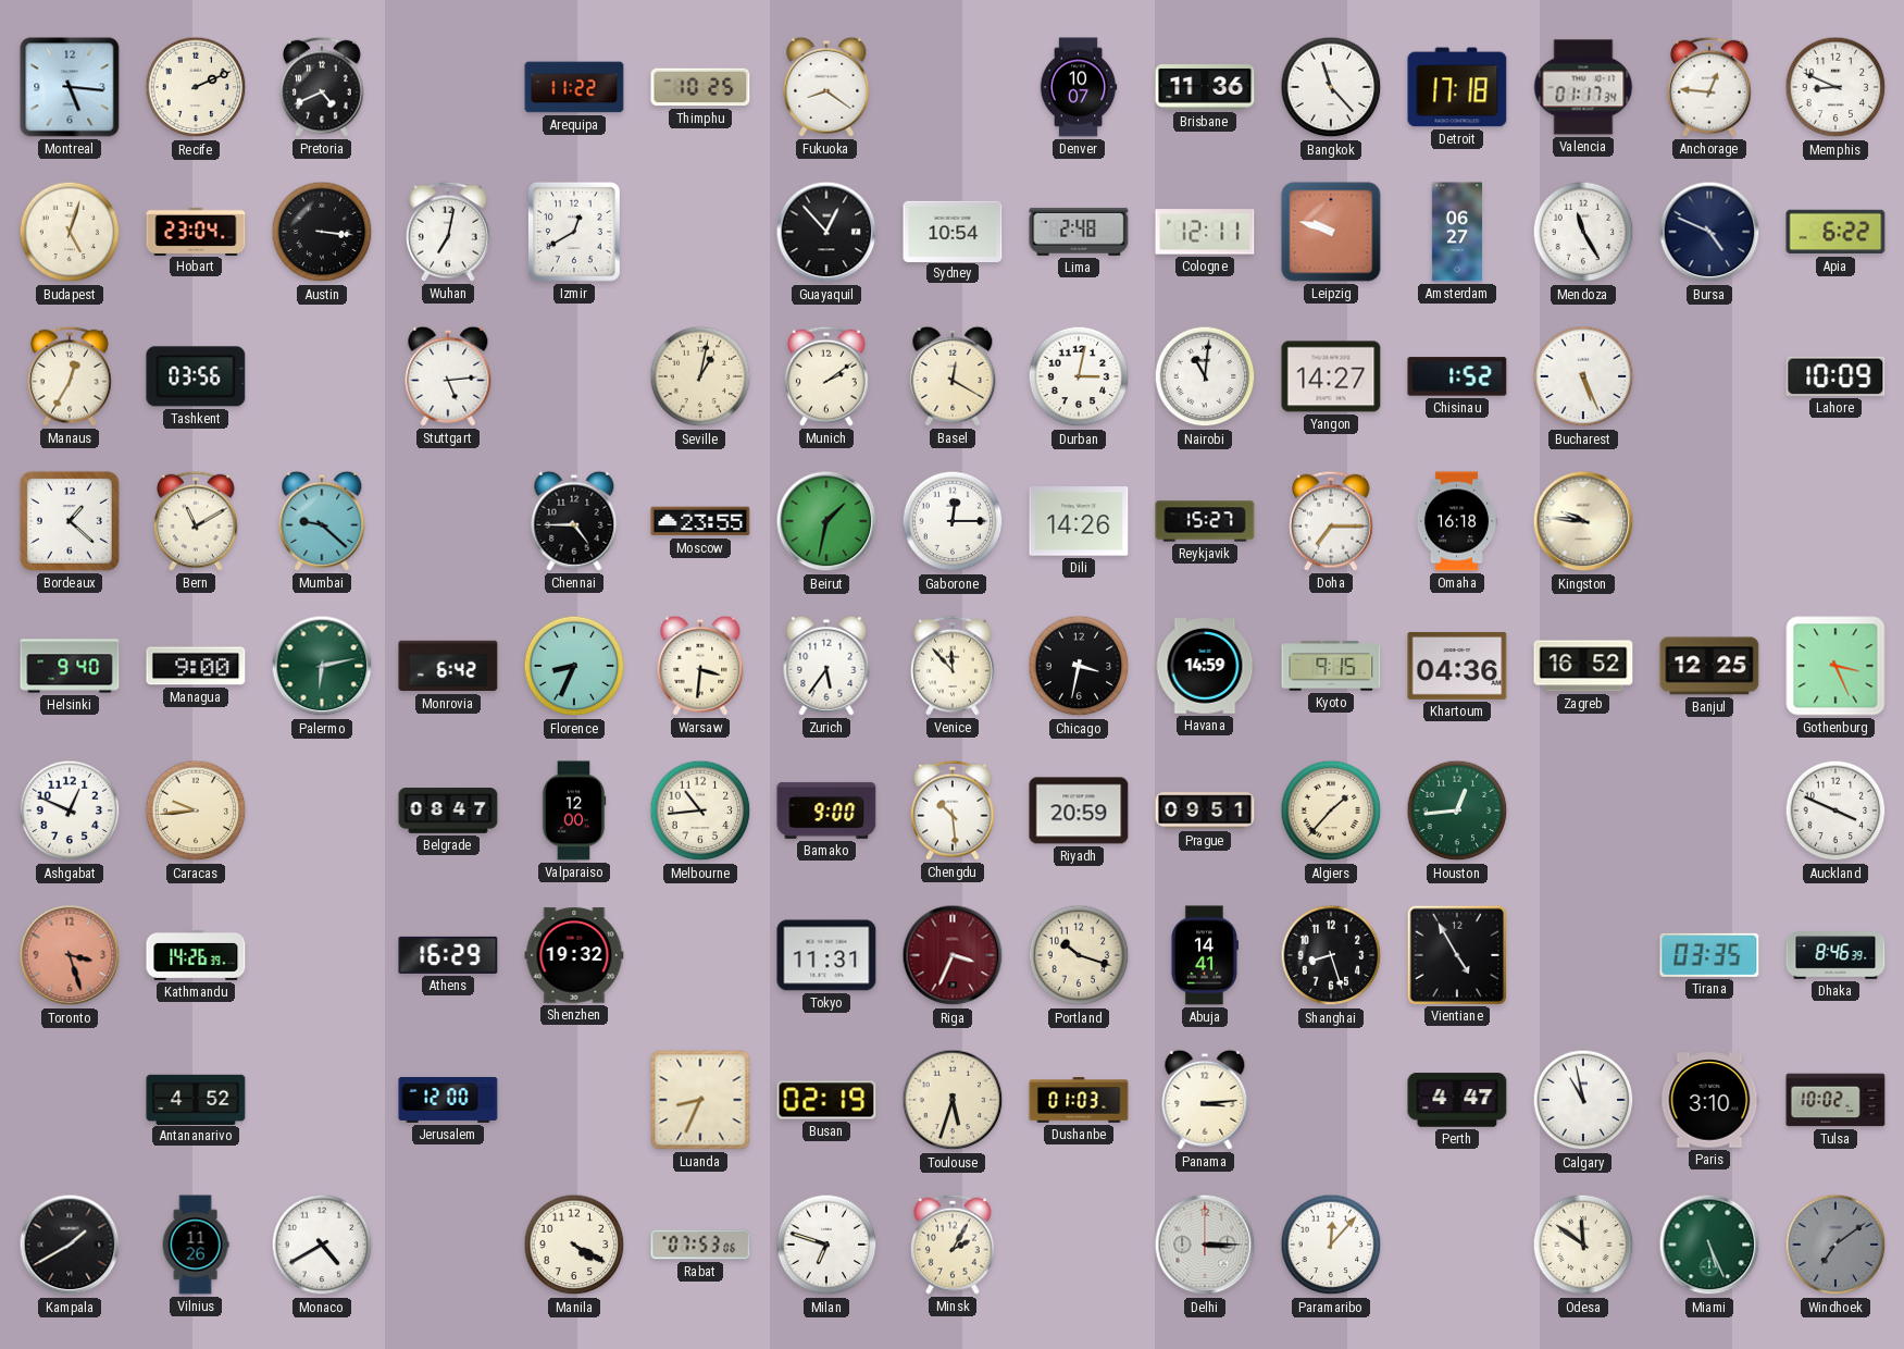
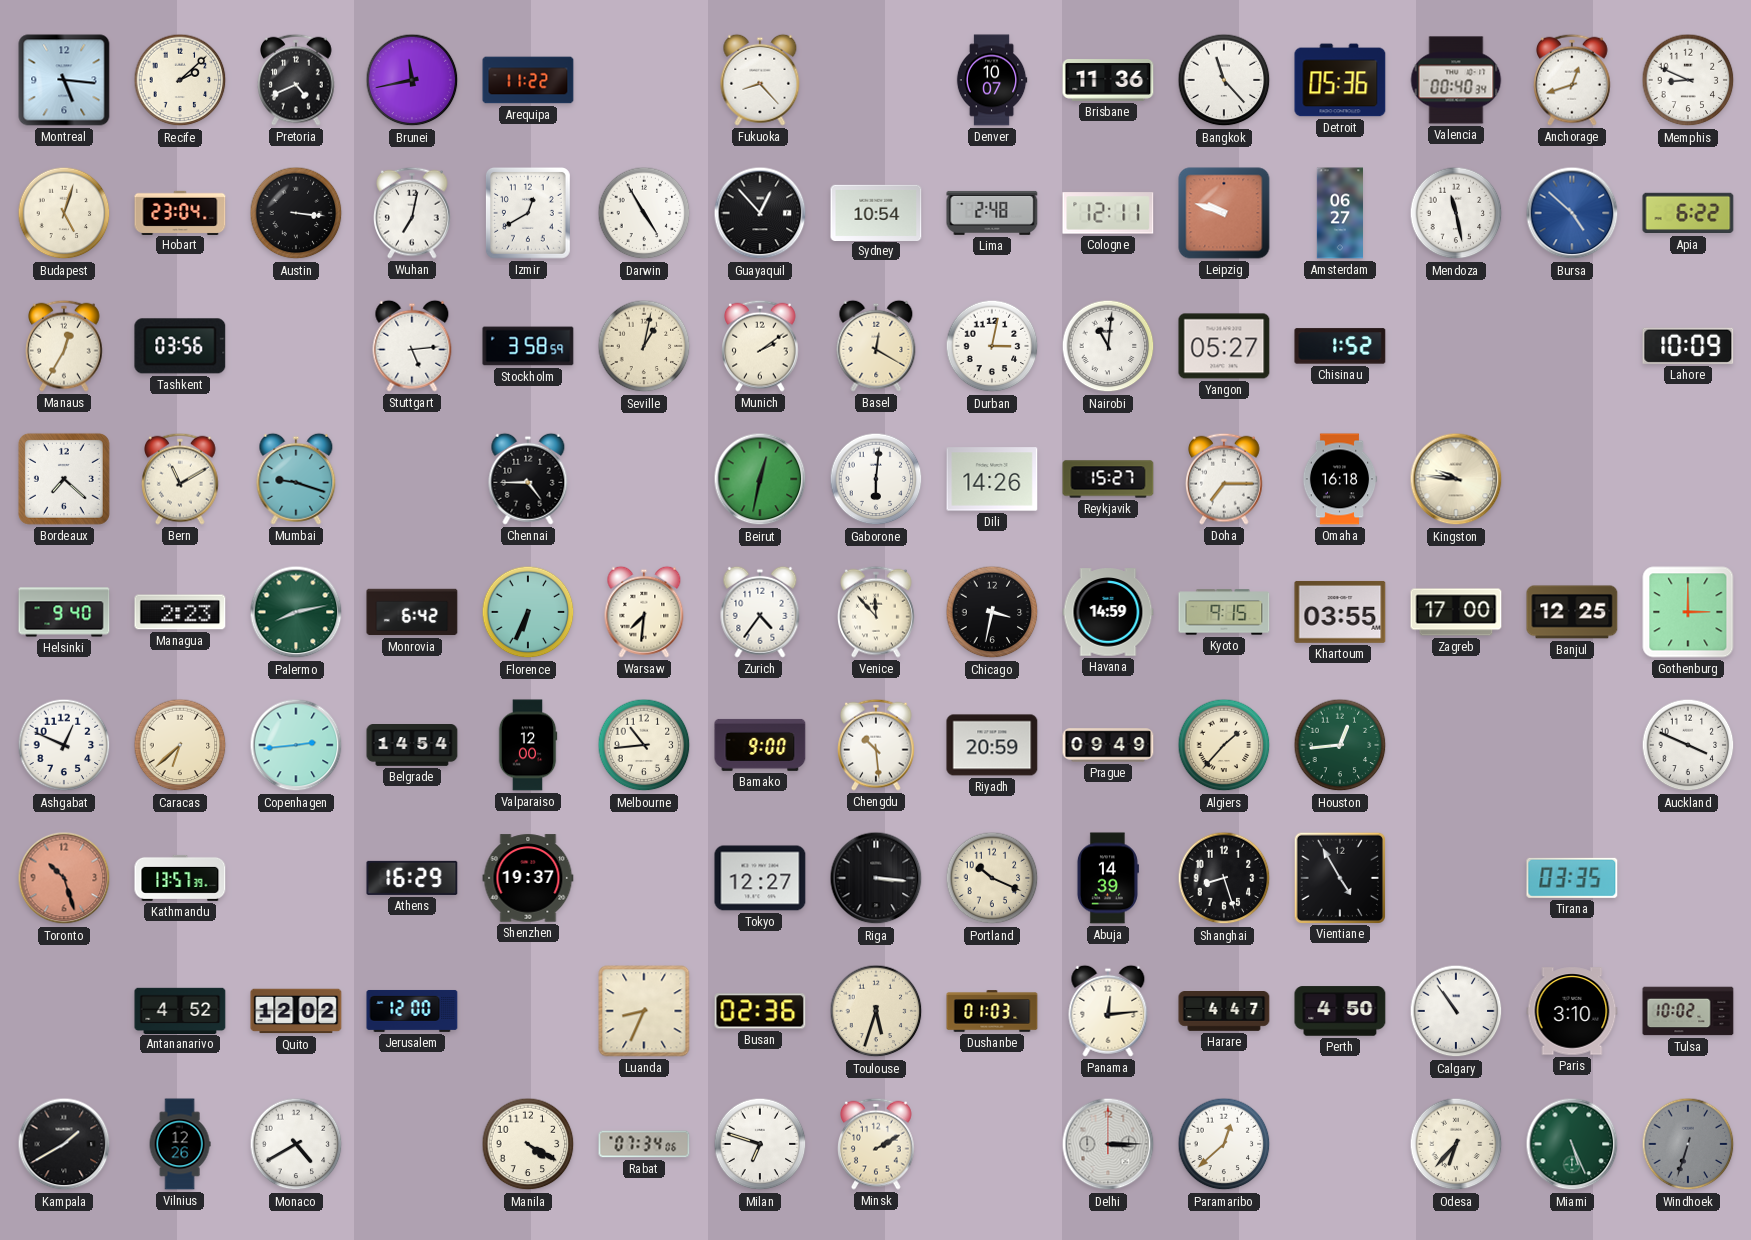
Recife: 2:11 -> 2:08
Brunei: none -> 11:43
Thimphu: 10:25 -> none
Fukuoka: 8:21 -> 8:23
Detroit: 17:18 -> 05:36
Valencia: 01:17 -> 00:40
Anchorage: 12:46 -> 12:42
Darwin: none -> 4:55
Mendoza: 11:25 -> 11:28
Bursa: 4:49 -> 4:52
Bursa dial: navy -> blue
Stockholm: none -> 3:58
Yangon: 14:27 -> 05:27
Bucharest: 5:26 -> none
Bordeaux: 1:22 -> 7:22
Mumbai: 9:22 -> 9:18
Moscow: 23:55 -> none
Beirut: 1:32 -> 12:32
Gaborone: 12:15 -> 6:01
Managua: 9:00 -> 2:23
Palermo: 6:13 -> 8:13
Florence: 8:34 -> 6:34
Warsaw: 3:31 -> 7:31
Zurich: 5:36 -> 4:36
Khartoum: 04:36 -> 03:55
Zagreb: 16:52 -> 17:00
Gothenburg: 3:26 -> 3:00
Caracas: 9:44 -> 6:38
Copenhagen: none -> 2:44
Belgrade: 08:47 -> 14:54
Prague: 09:51 -> 09:49
Toronto: 3:27 -> 10:27
Kathmandu: 14:26 -> 13:57
Shenzhen: 19:32 -> 19:37
Tokyo: 11:31 -> 12:27
Riga: 3:34 -> 3:16
Riga dial: burgundy -> black
Portland: 10:18 -> 10:19
Abuja: 14:41 -> 14:39
Dhaka: 8:46 -> none
Quito: none -> 12:02
Busan: 02:19 -> 02:36
Panama: 3:14 -> 12:14
Harare: none -> 4:47
Perth: 4:47 -> 4:50
Calgary: 10:58 -> 10:54
Vilnius: 11:26 -> 12:26
Rabat: 07:53 -> 07:34
Minsk: 2:05 -> 2:10
Paramaribo: 12:07 -> 12:38
Odesa: 11:51 -> 6:37
Windhoek: 7:09 -> 6:33
